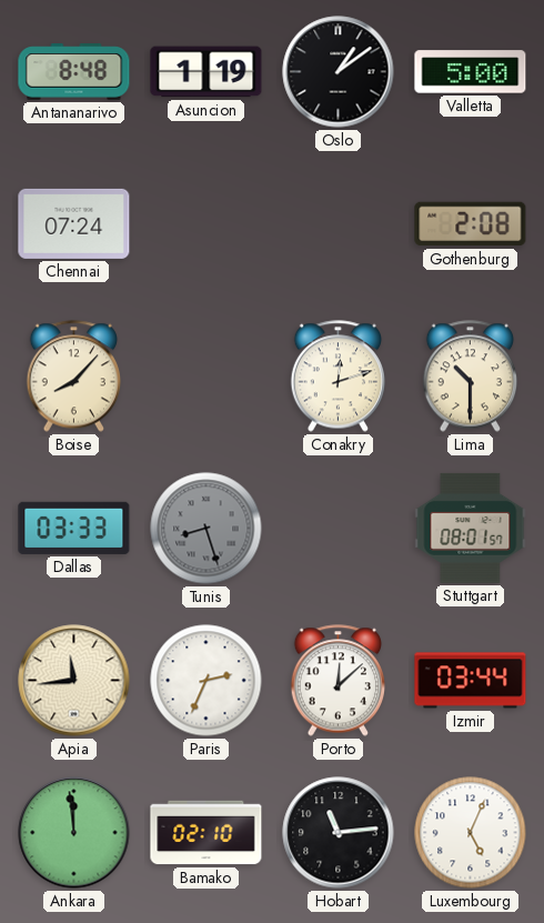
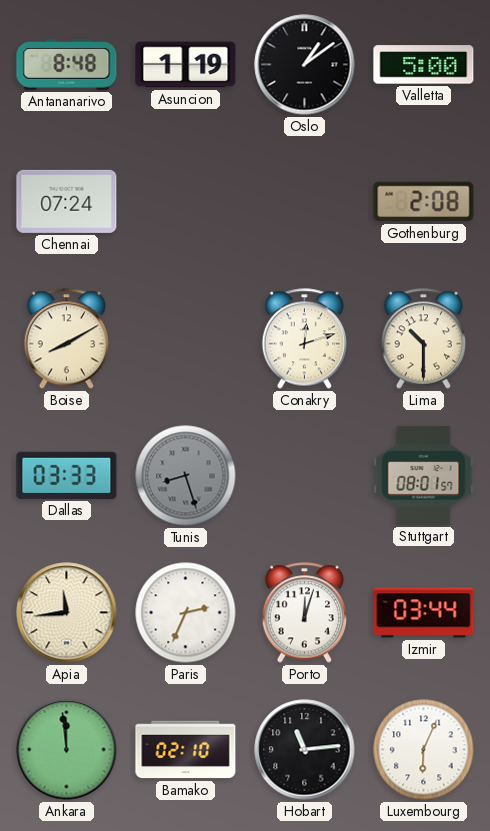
Boise: 8:07 -> 8:10
Porto: 12:08 -> 12:03
Luxembourg: 5:04 -> 6:04
